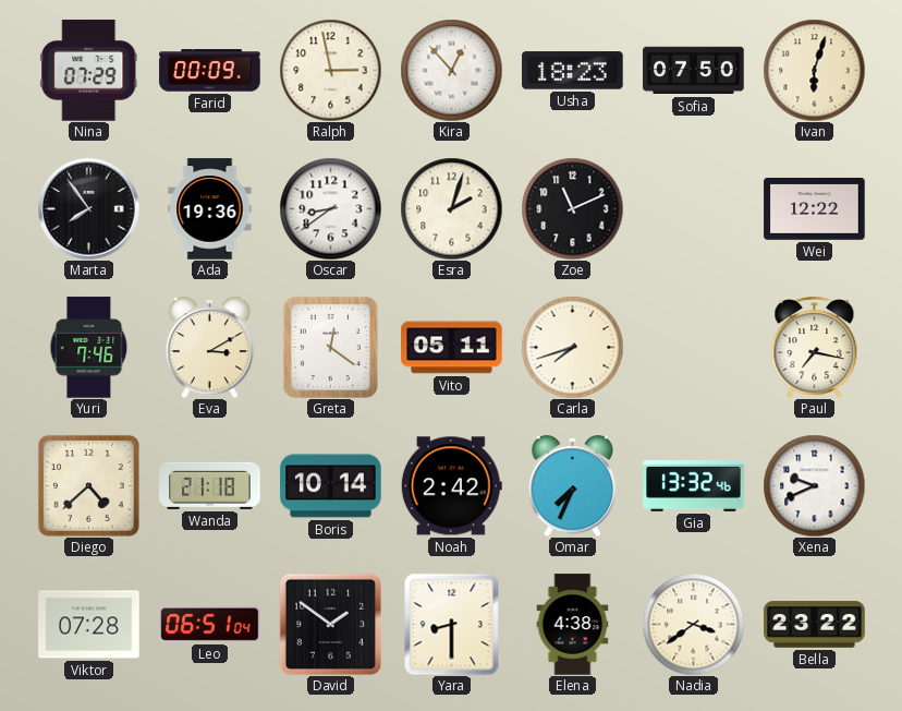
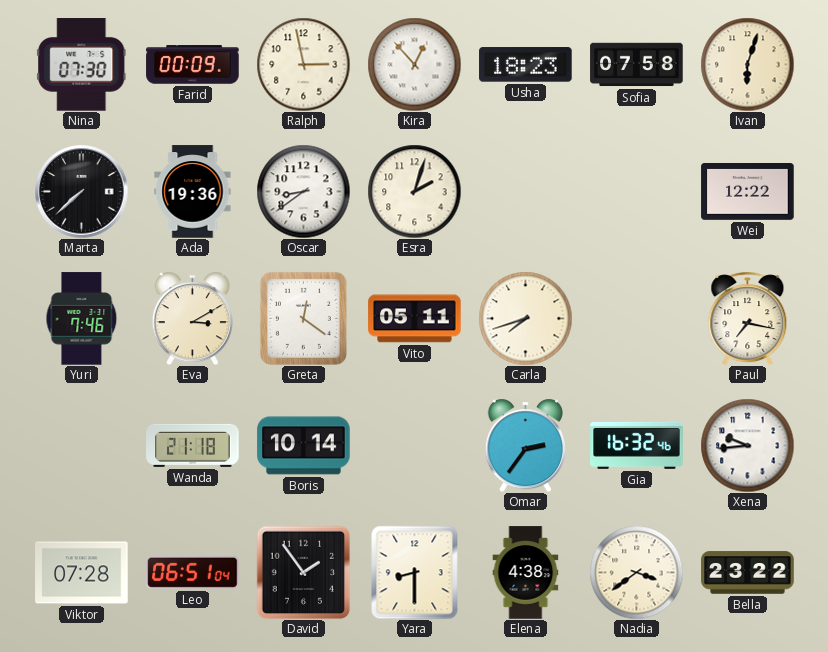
Nina: 07:29 -> 07:30
Sofia: 07:50 -> 07:58
Marta: 7:54 -> 7:38
Zoe: 11:11 -> none
Diego: 4:38 -> none
Noah: 2:42 -> none
Omar: 7:34 -> 2:36
Gia: 13:32 -> 16:32
Xena: 9:41 -> 9:44
David: 1:51 -> 1:54
